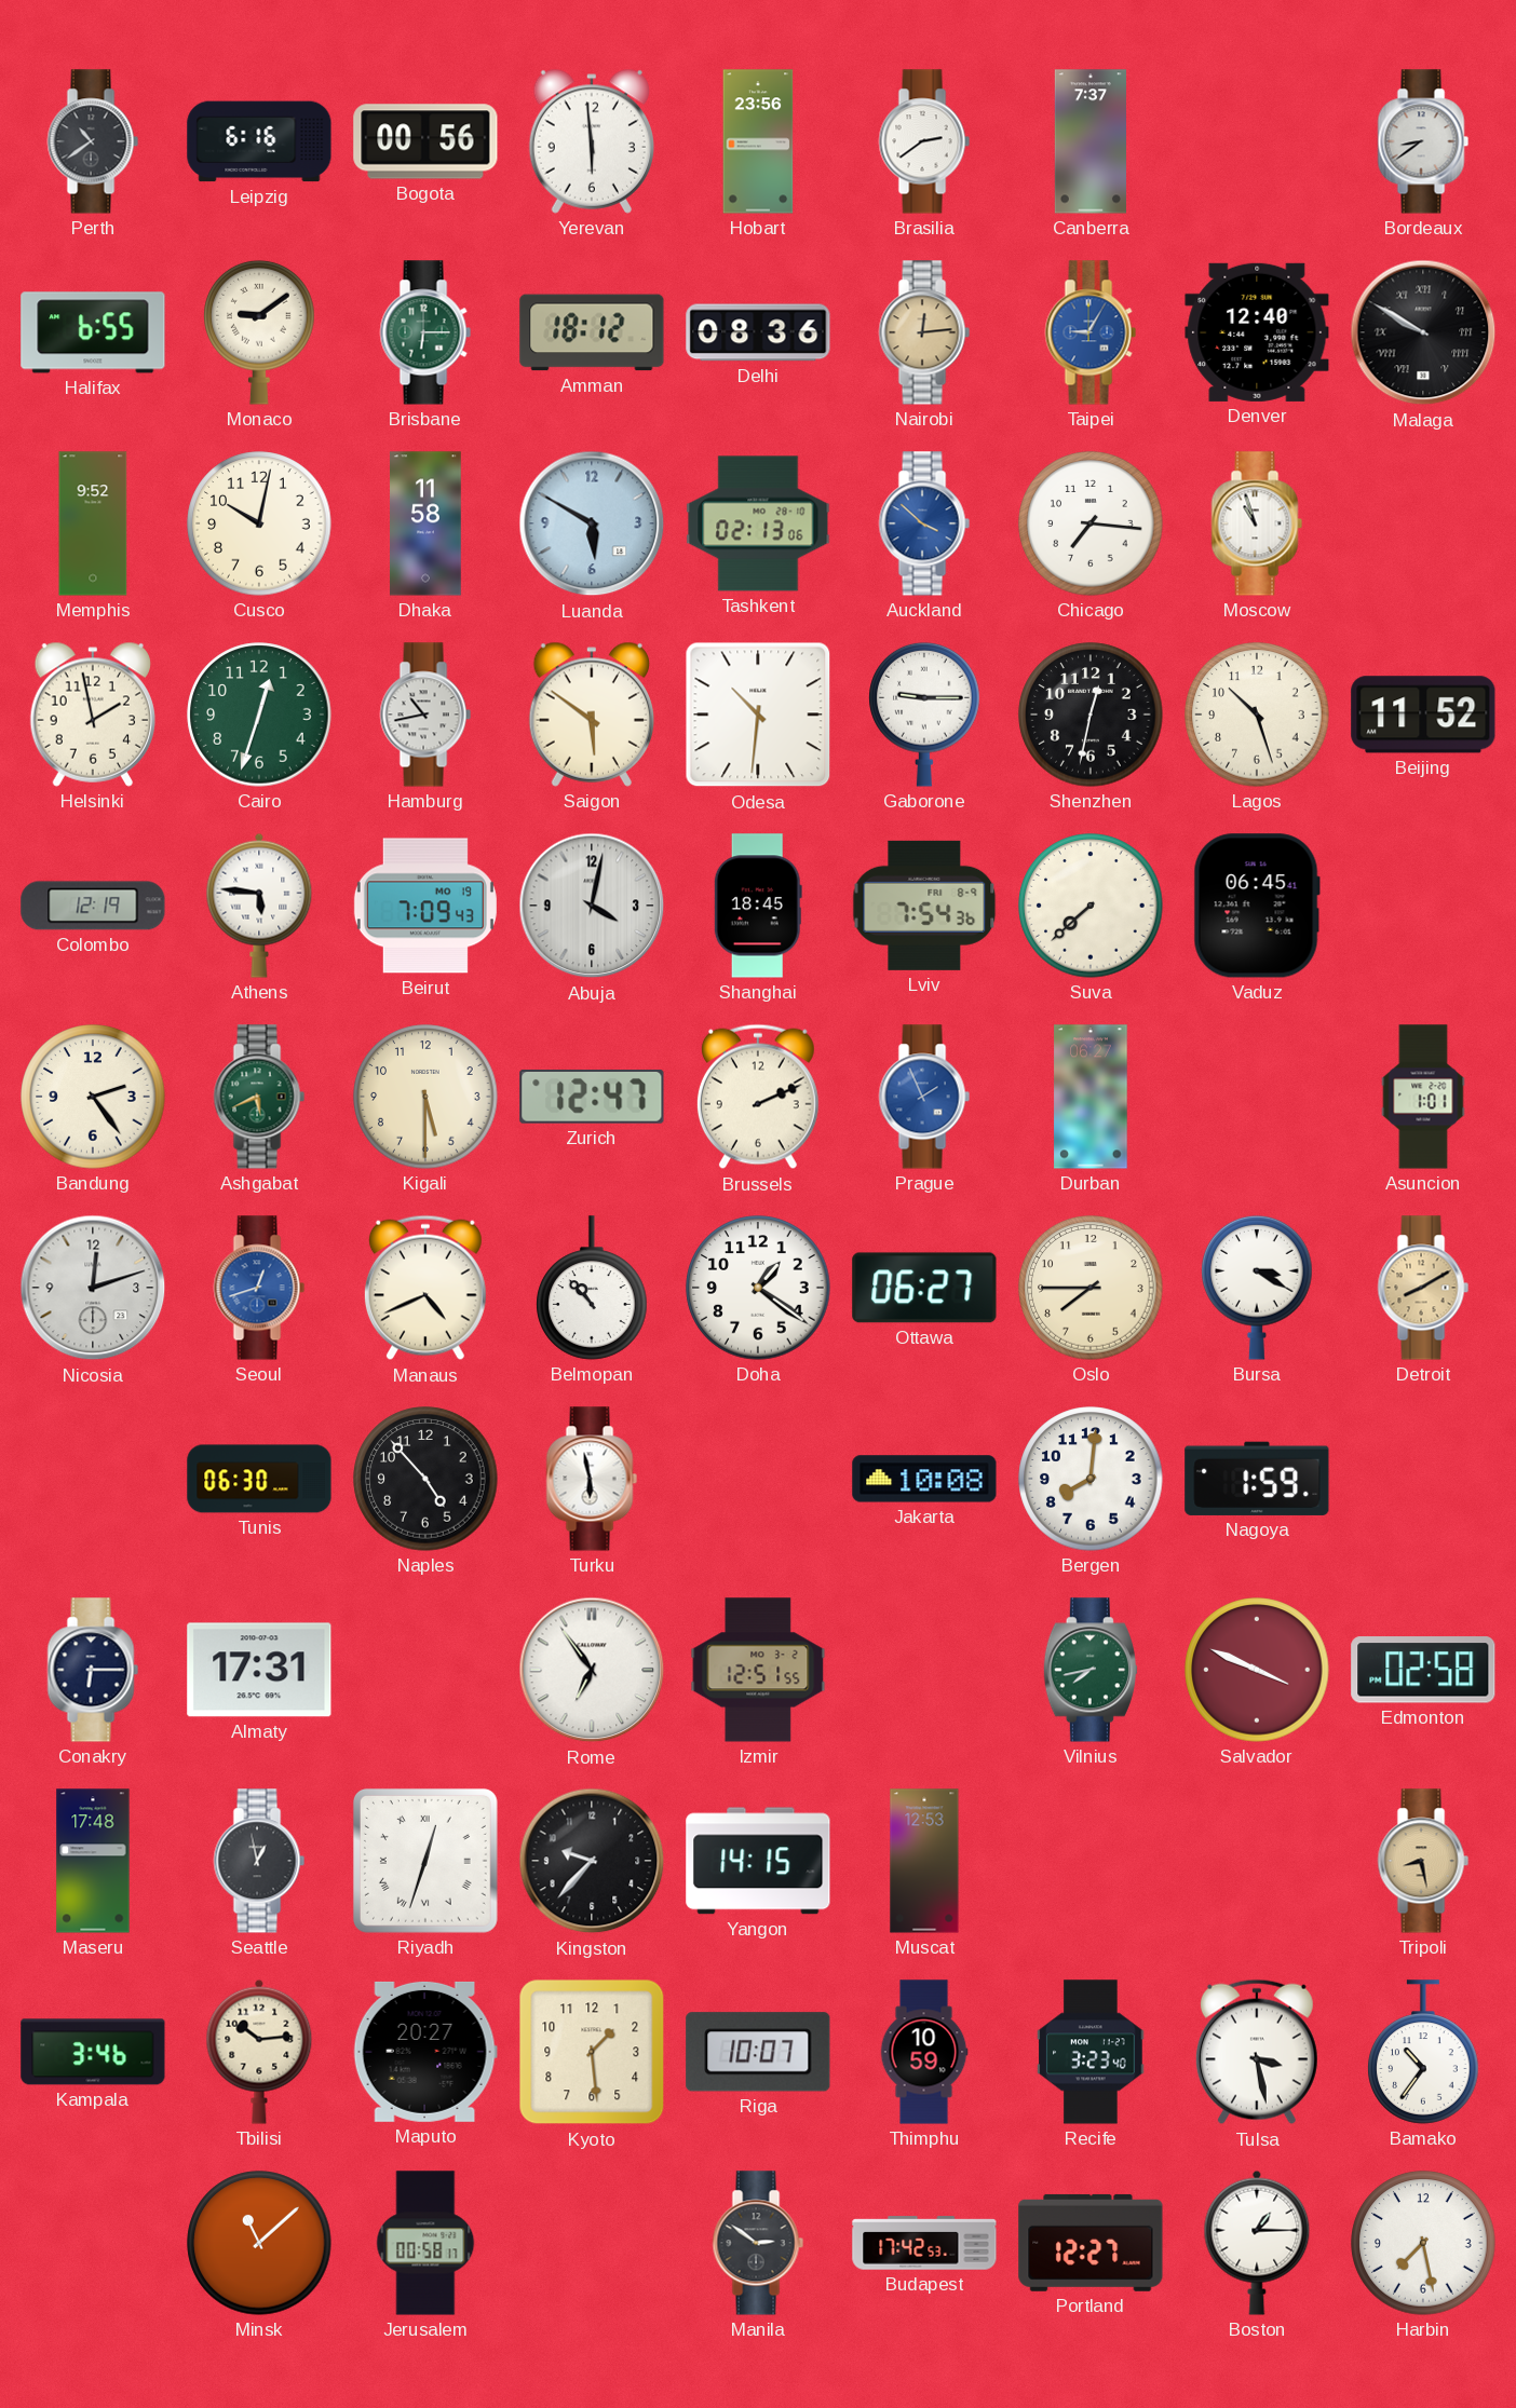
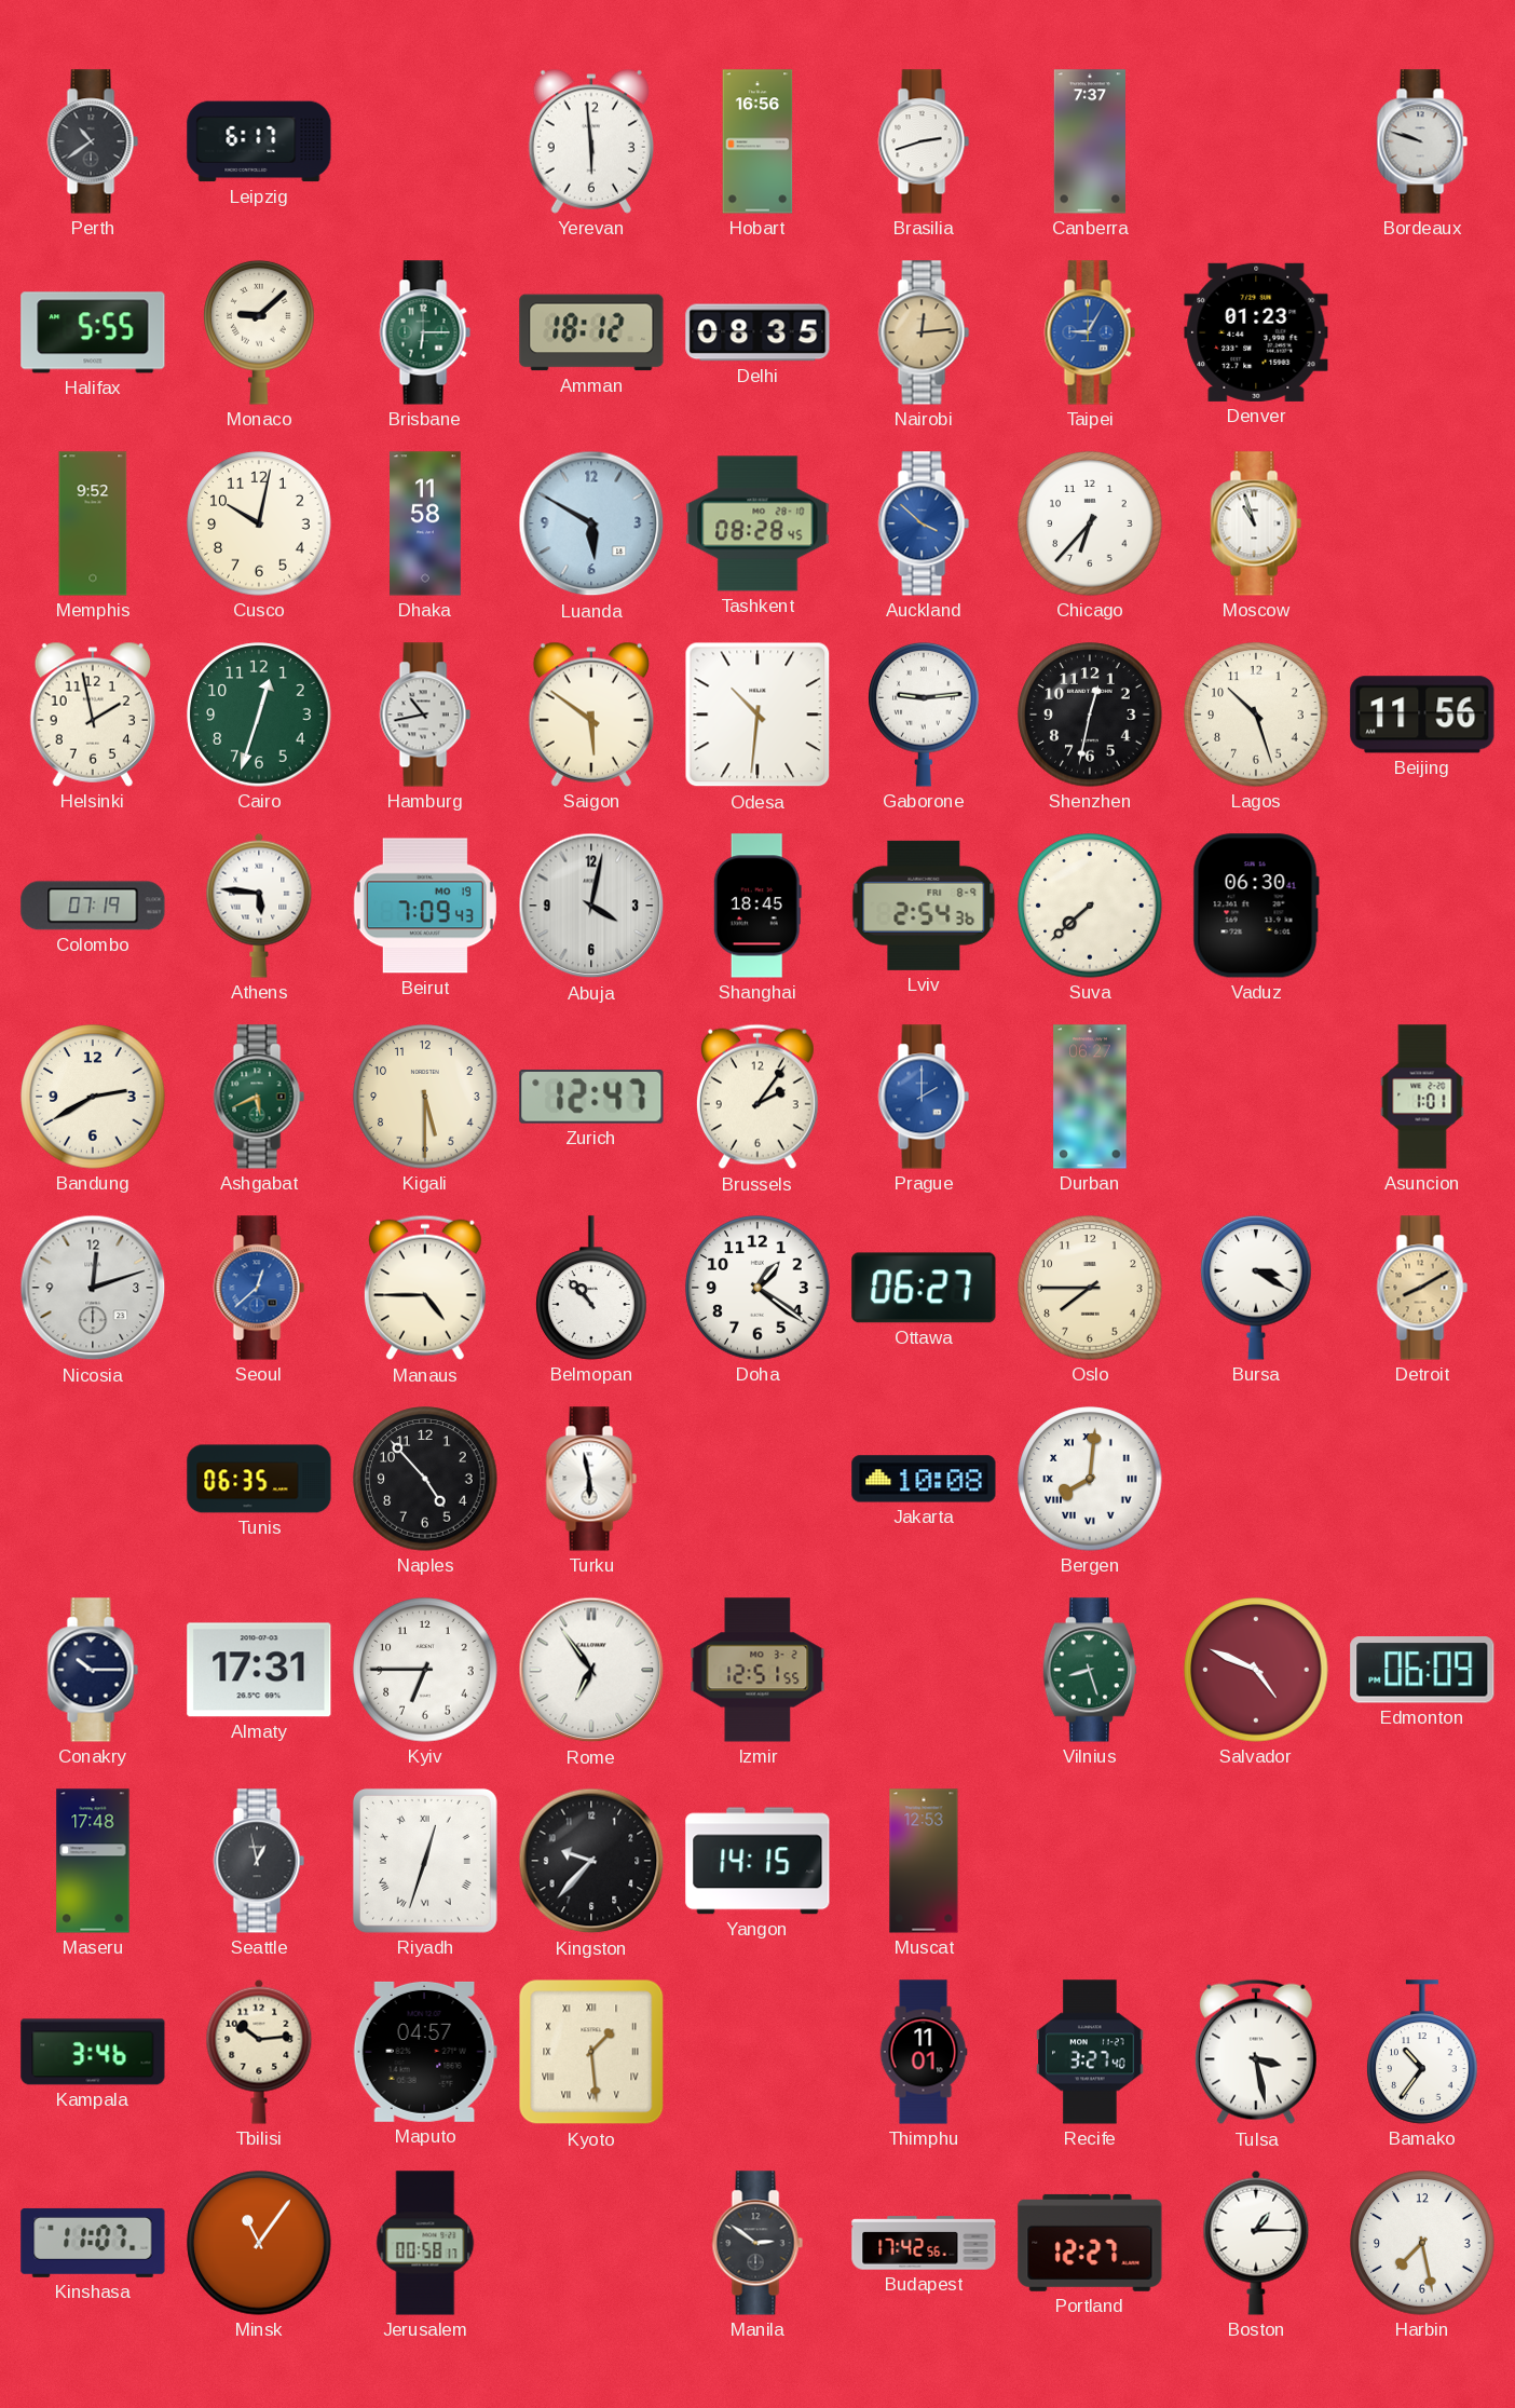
Leipzig: 6:16 -> 6:17
Bogota: 00:56 -> none
Hobart: 23:56 -> 16:56
Brasilia: 2:39 -> 2:42
Bordeaux: 8:39 -> 9:48
Halifax: 6:55 -> 5:55
Monaco: 9:09 -> 9:08
Delhi: 08:36 -> 08:35
Denver: 12:40 -> 01:23
Malaga: 9:50 -> none
Tashkent: 02:13 -> 08:28
Chicago: 7:16 -> 6:37
Gaborone: 9:15 -> 9:14
Beijing: 11:52 -> 11:56
Colombo: 12:19 -> 07:19
Lviv: 7:54 -> 2:54
Vaduz: 06:45 -> 06:30
Bandung: 2:24 -> 2:40
Brussels: 2:11 -> 2:06
Prague: 1:56 -> 2:00
Seoul: 12:42 -> 12:38
Manaus: 4:41 -> 4:45
Tunis: 06:30 -> 06:35
Bergen numerals: Arabic -> Roman
Nagoya: 1:59 -> none
Conakry: 6:15 -> 10:15
Kyiv: none -> 6:45
Vilnius: 7:43 -> 8:27
Salvador: 3:49 -> 4:49
Edmonton: 02:58 -> 06:09
Tripoli: 8:28 -> none
Maputo: 20:27 -> 04:57
Kyoto numerals: Arabic -> Roman
Riga: 10:07 -> none
Thimphu: 10:59 -> 11:01
Recife: 3:23 -> 3:27
Kinshasa: none -> 11:07
Minsk: 11:08 -> 11:06
Budapest: 17:42:53 -> 17:42:56
